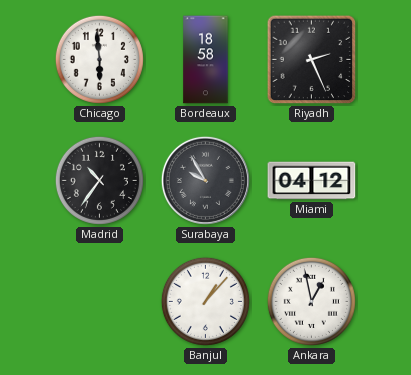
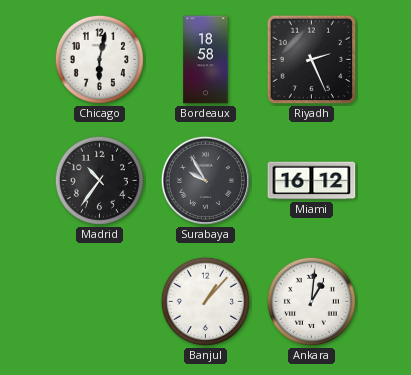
Chicago: 5:59 -> 6:02
Miami: 04:12 -> 16:12
Ankara: 12:58 -> 1:01
